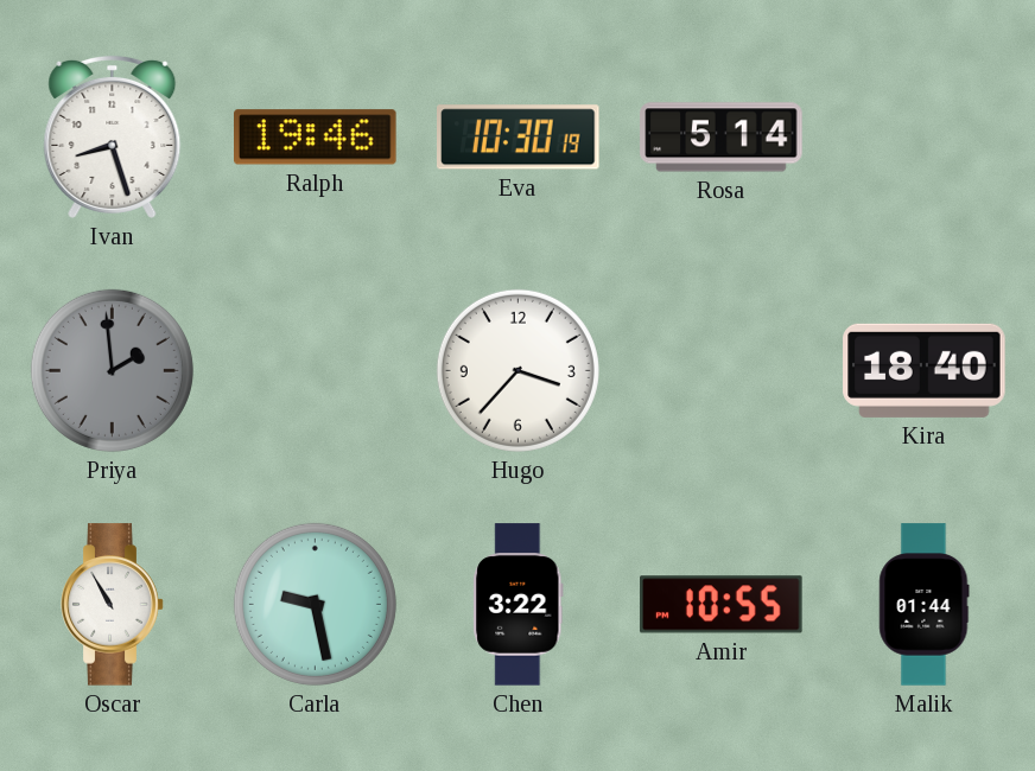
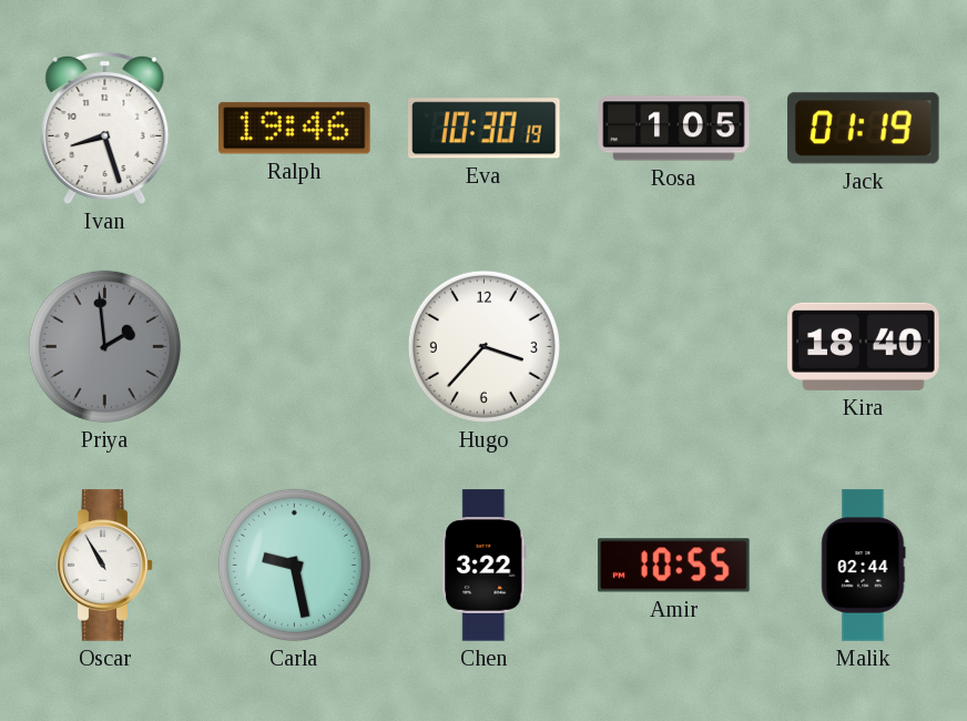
Rosa: 5:14 -> 1:05
Jack: none -> 01:19
Malik: 01:44 -> 02:44
